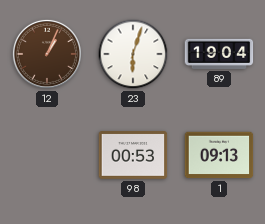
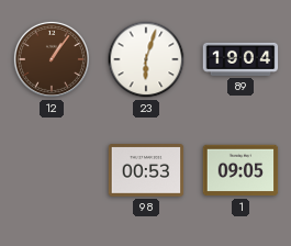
12: 1:04 -> 1:06
1: 09:13 -> 09:05
